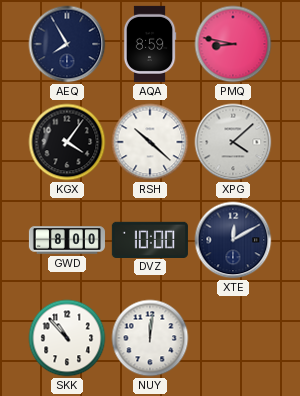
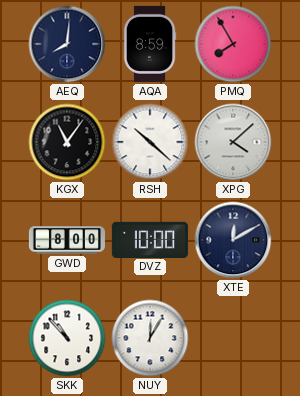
AEQ: 7:55 -> 8:01
PMQ: 8:47 -> 7:55
KGX: 4:06 -> 11:06
NUY: 12:01 -> 12:05
